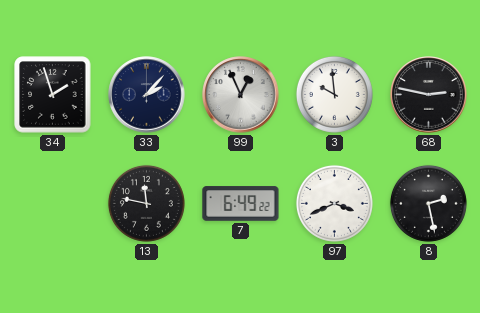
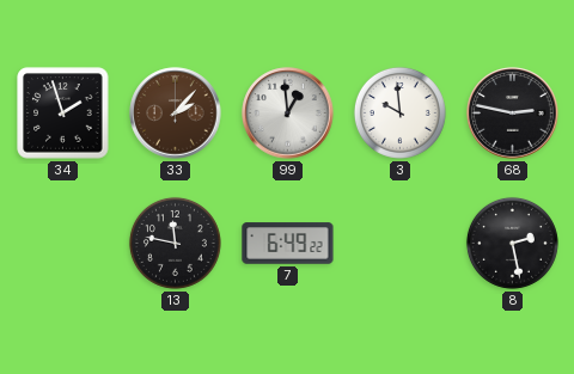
33 dial: navy -> brown
99: 12:56 -> 12:59
97: 3:41 -> none
